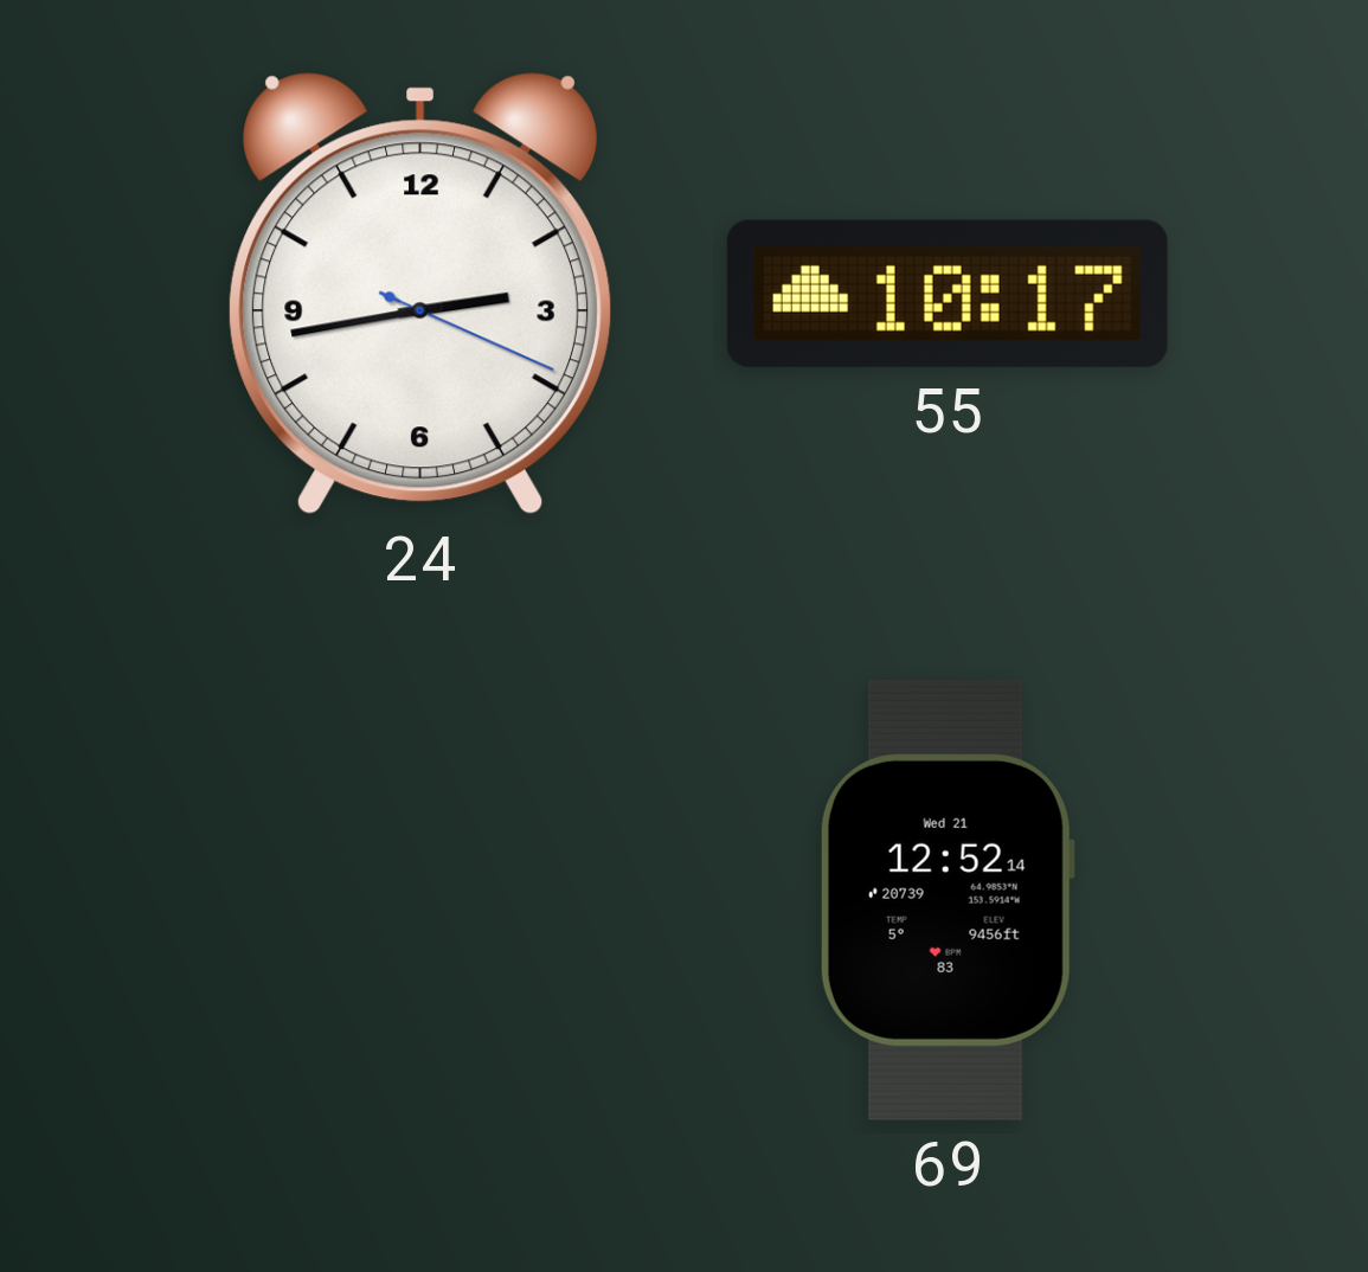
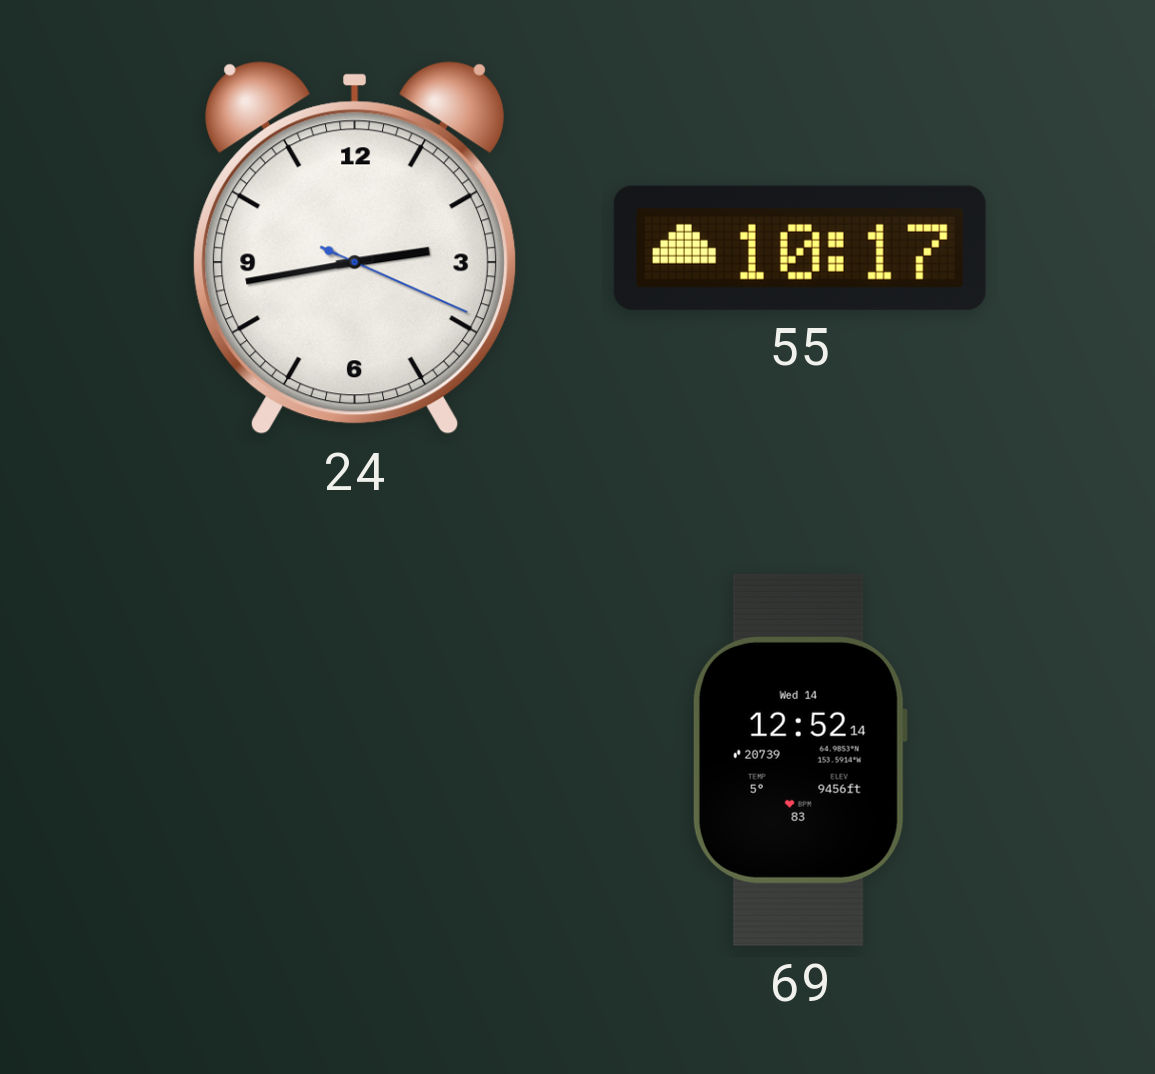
69 date: Wed 21 -> Wed 14
